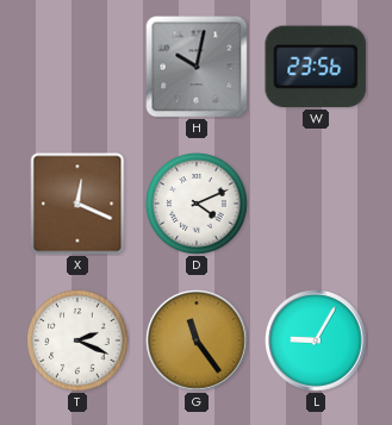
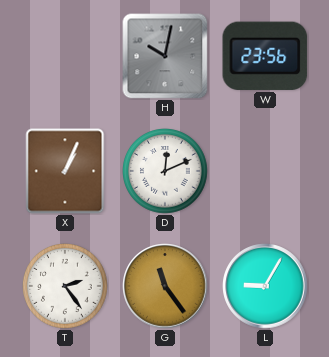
X: 12:19 -> 1:04
D: 4:11 -> 12:11
T: 2:19 -> 2:24
